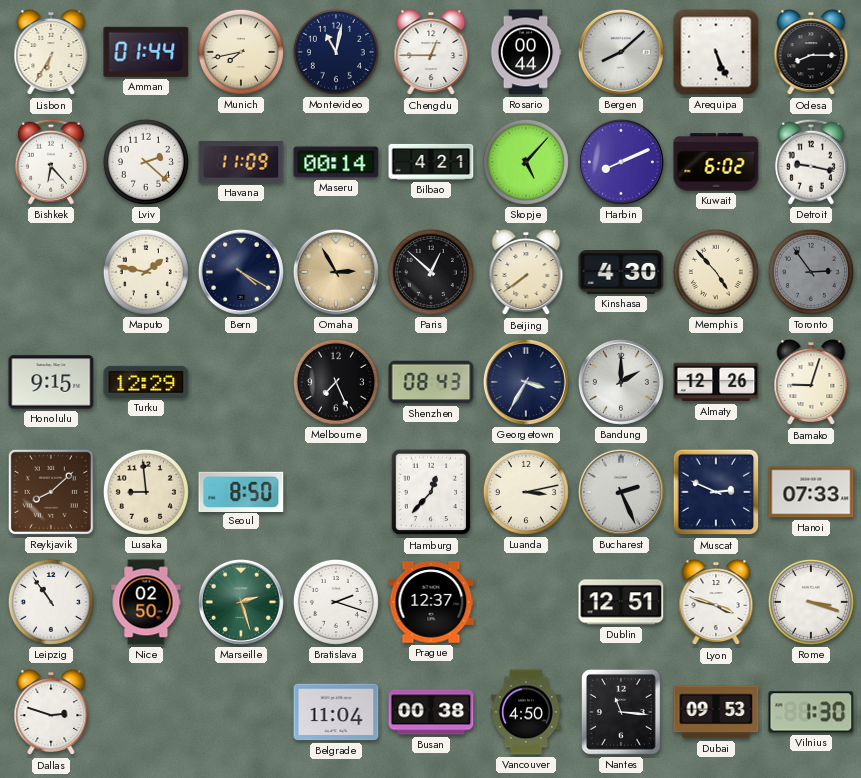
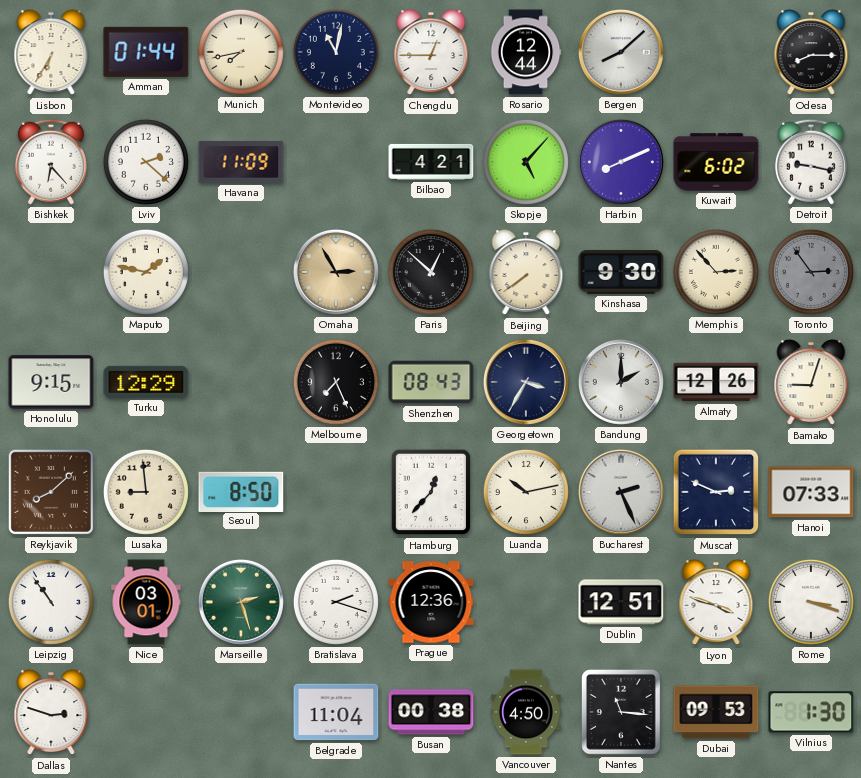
Rosario: 00:44 -> 12:44
Arequipa: 5:26 -> none
Maseru: 00:14 -> none
Bern: 4:20 -> none
Kinshasa: 4:30 -> 9:30
Memphis: 4:53 -> 2:53
Luanda: 3:13 -> 10:13
Nice: 02:50 -> 03:01
Prague: 12:37 -> 12:36
